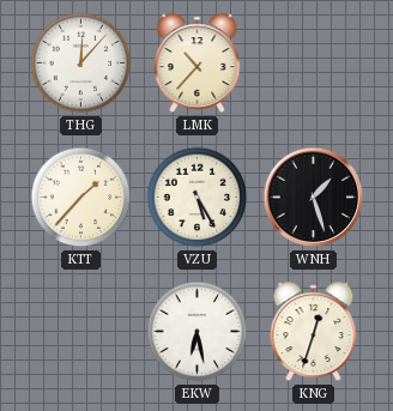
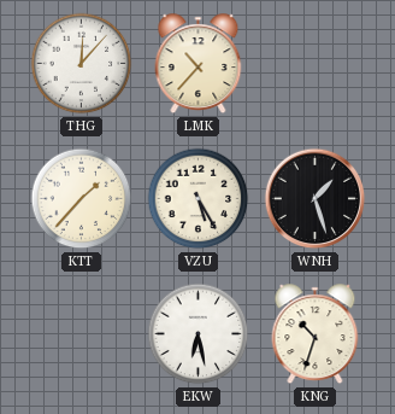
KNG: 12:33 -> 10:33
